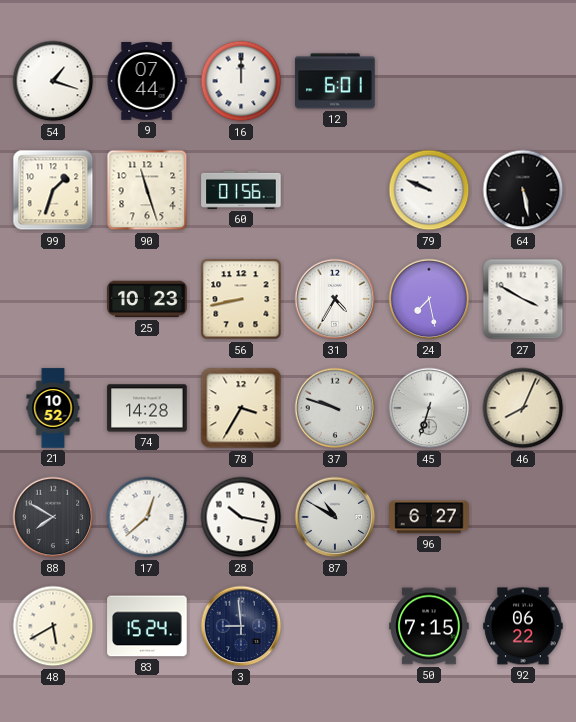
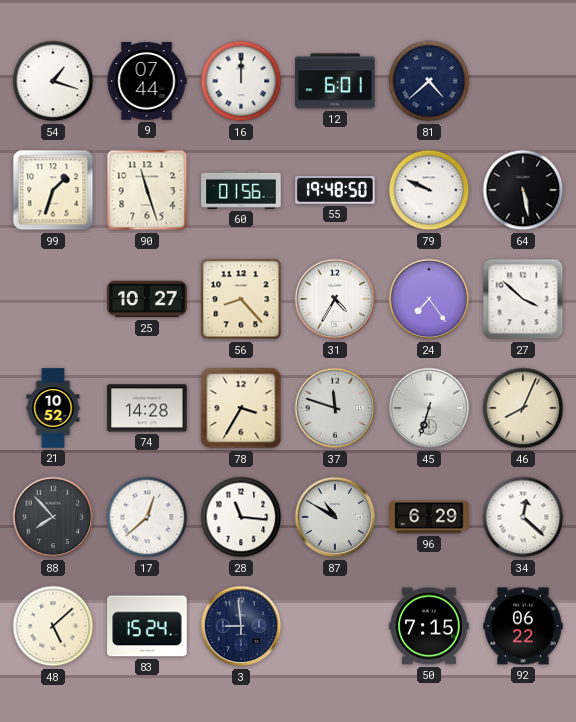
81: none -> 4:38
55: none -> 19:48
25: 10:23 -> 10:27
56: 8:43 -> 8:23
24: 7:28 -> 7:24
27: 3:50 -> 3:52
37: 9:48 -> 11:48
88: 7:50 -> 7:53
28: 10:17 -> 11:16
96: 6:27 -> 6:29
34: none -> 12:22
48: 5:40 -> 5:08
